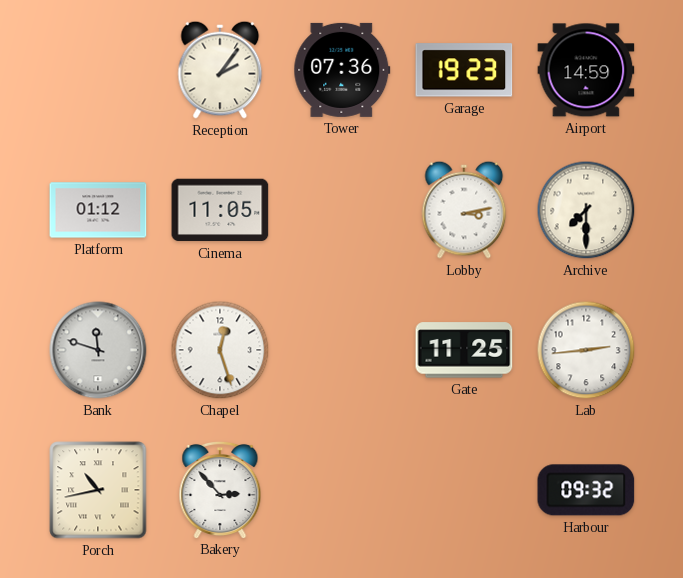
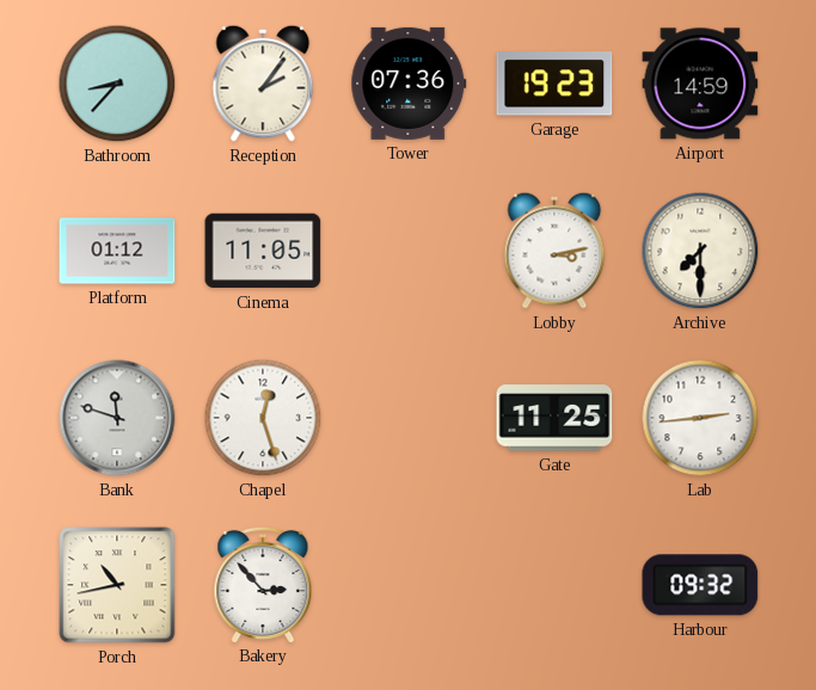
Bathroom: none -> 8:37
